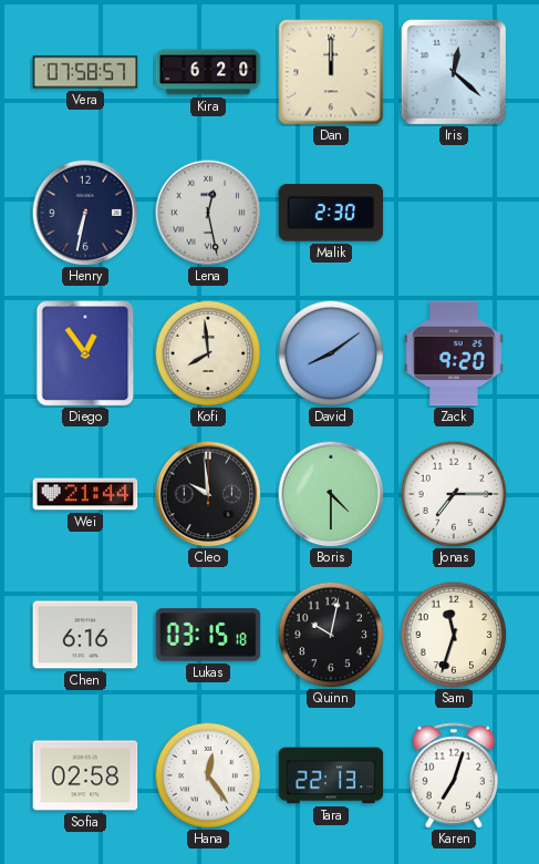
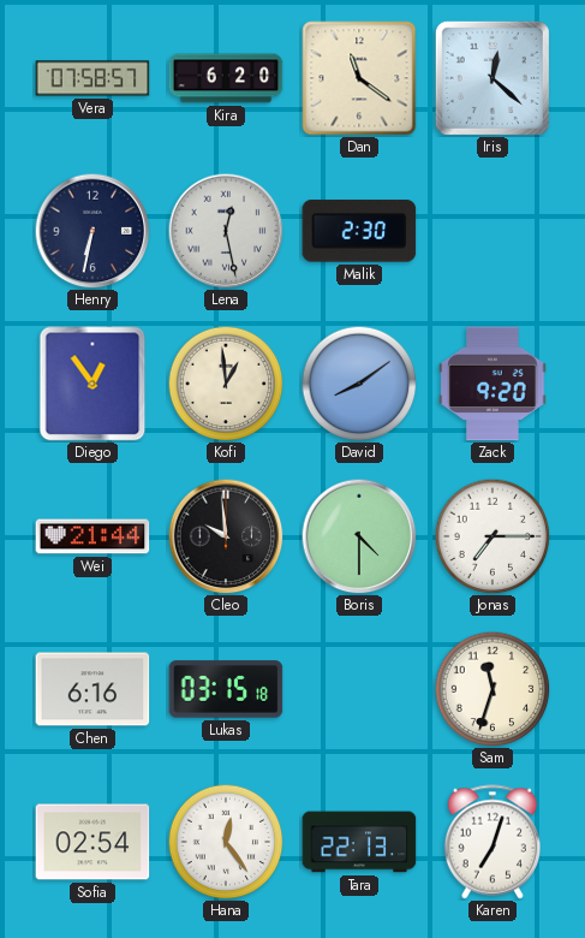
Dan: 12:00 -> 11:21
Kofi: 7:59 -> 12:59
Quinn: 10:02 -> none
Sofia: 02:58 -> 02:54
